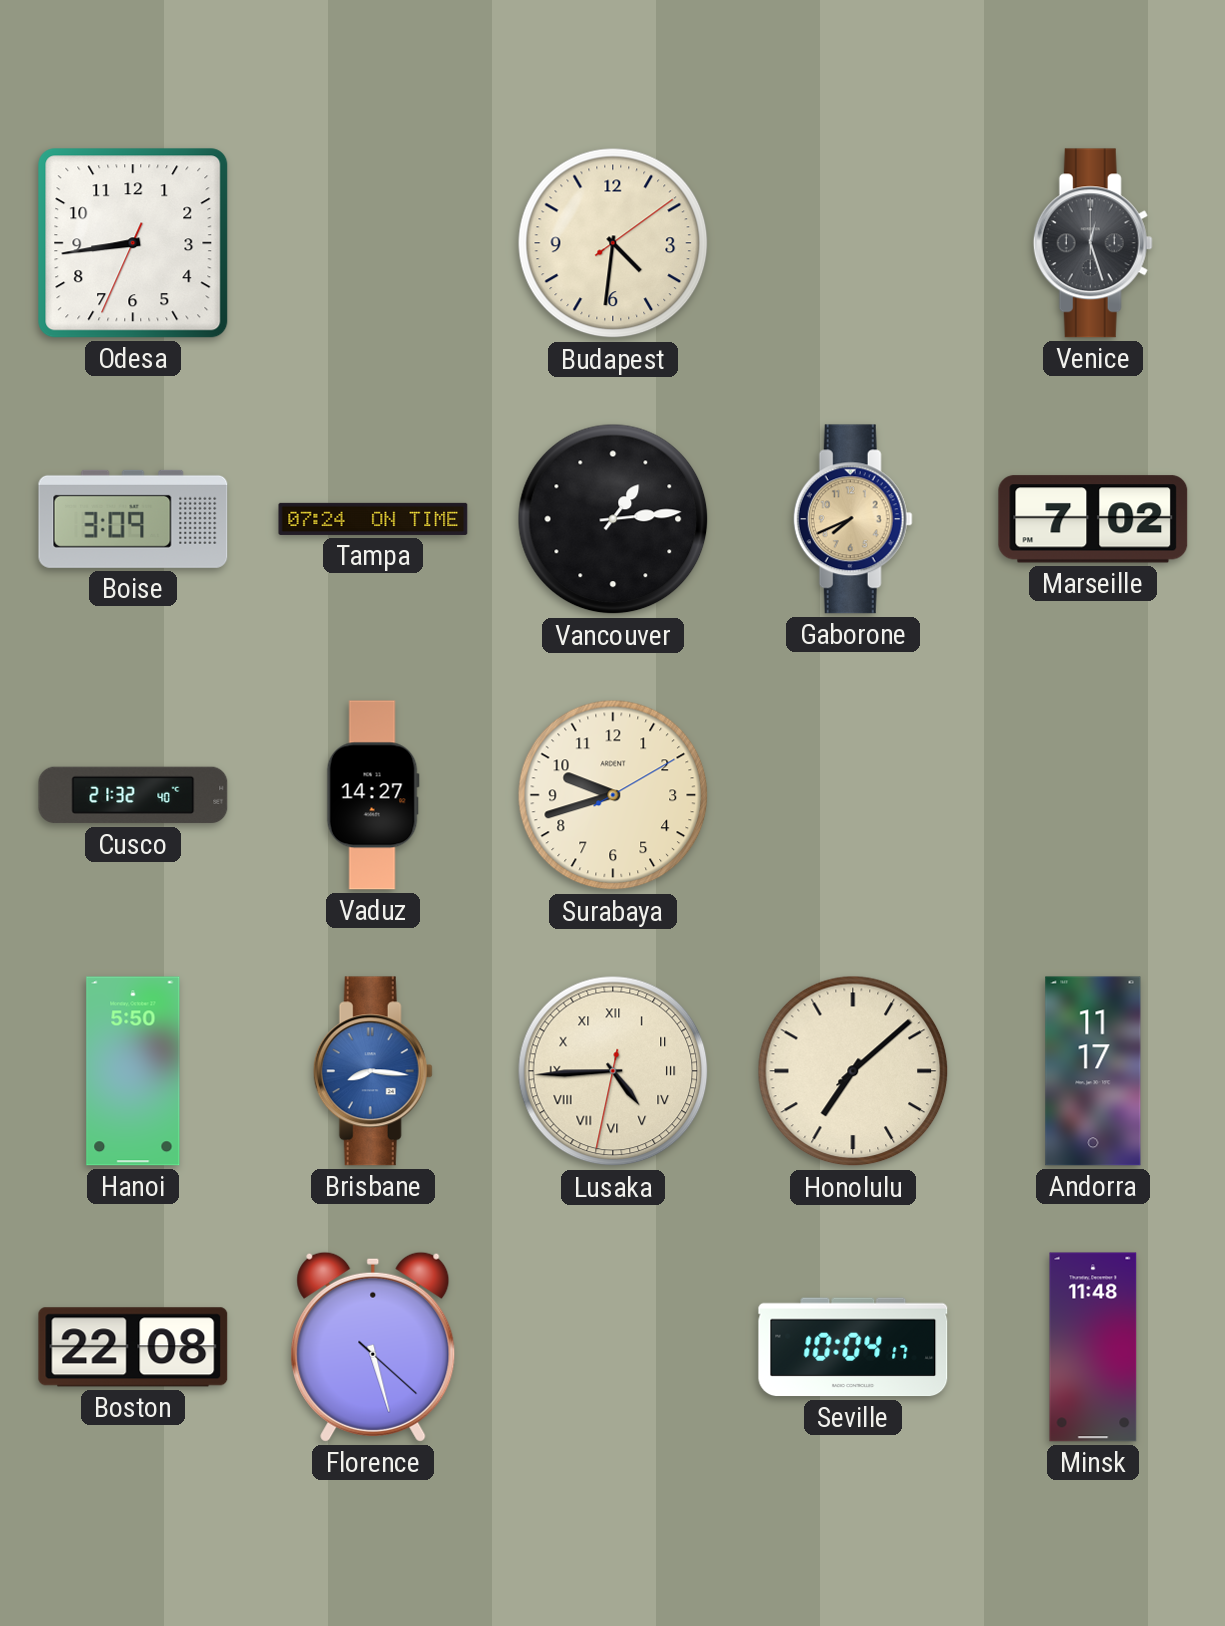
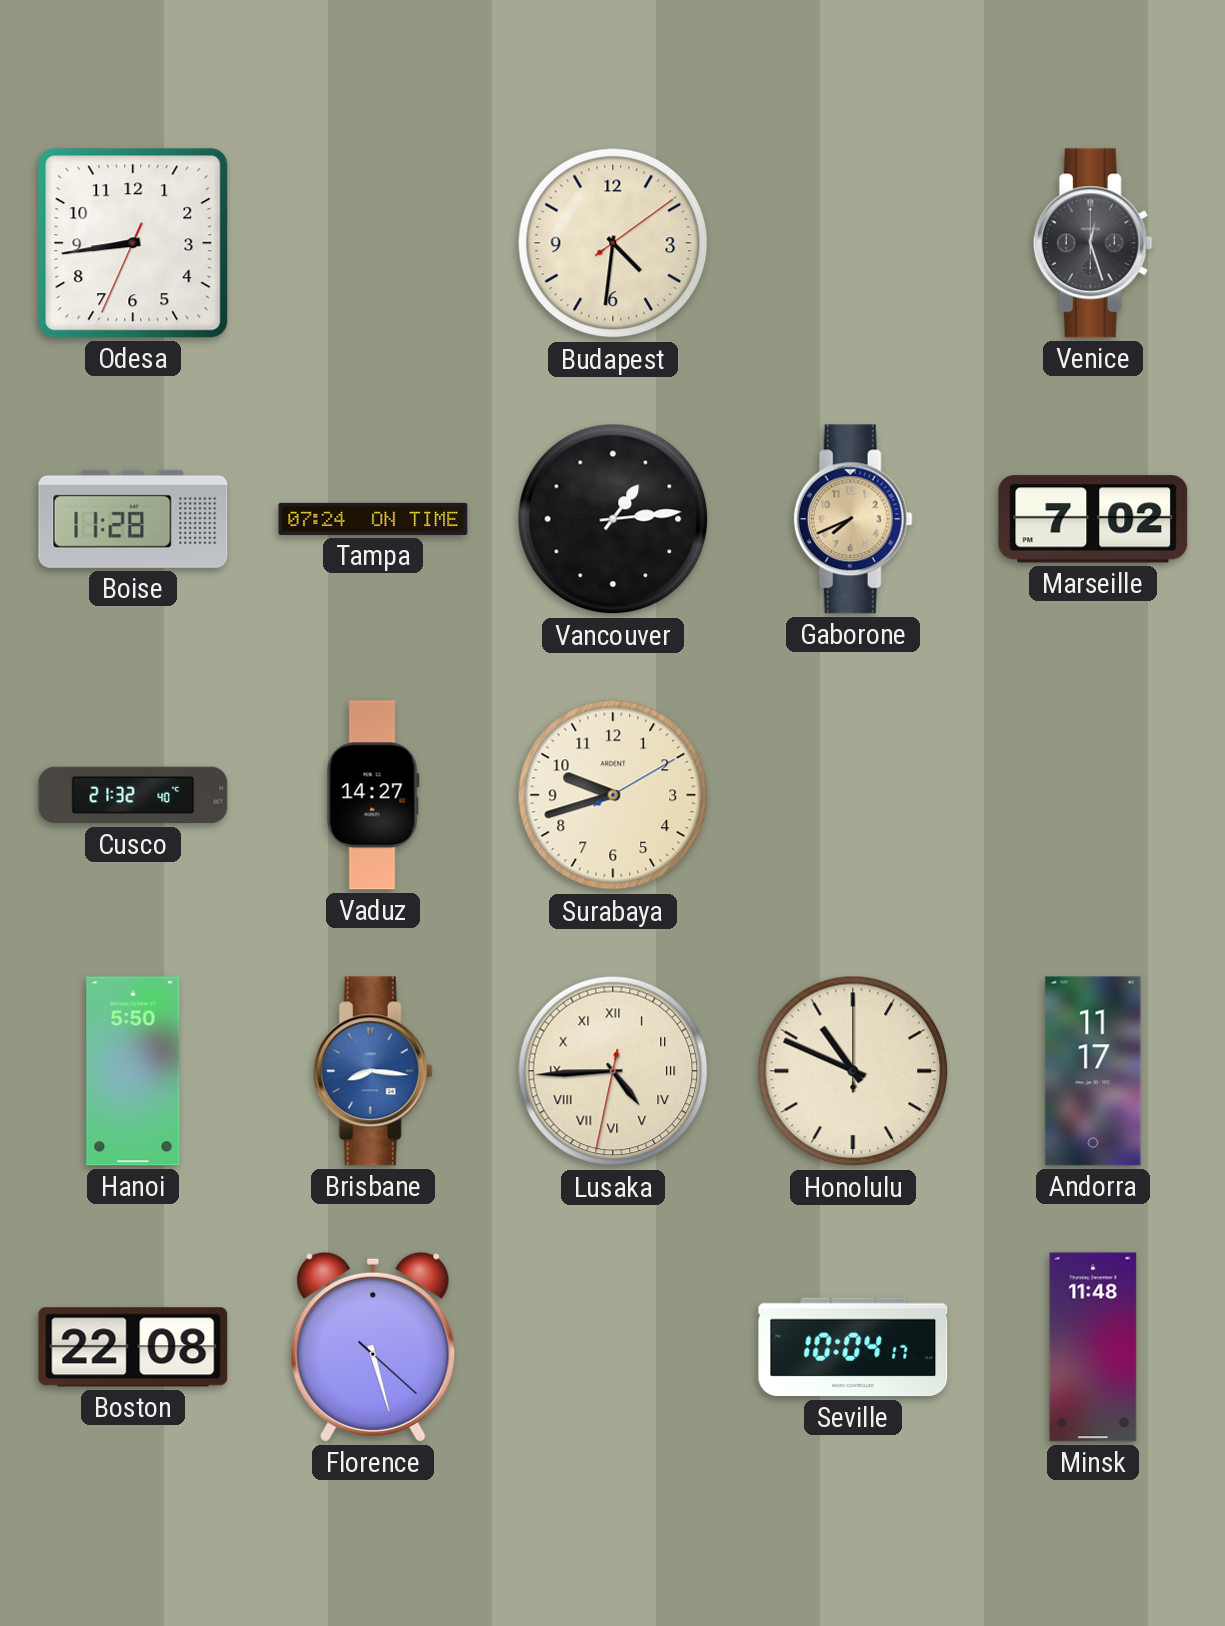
Boise: 3:09 -> 11:28
Honolulu: 7:08 -> 10:49
